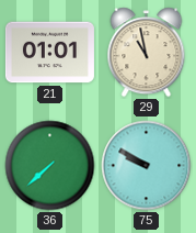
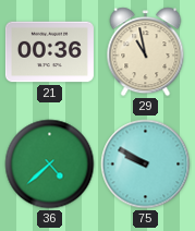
21: 01:01 -> 00:36
36: 7:38 -> 4:38
